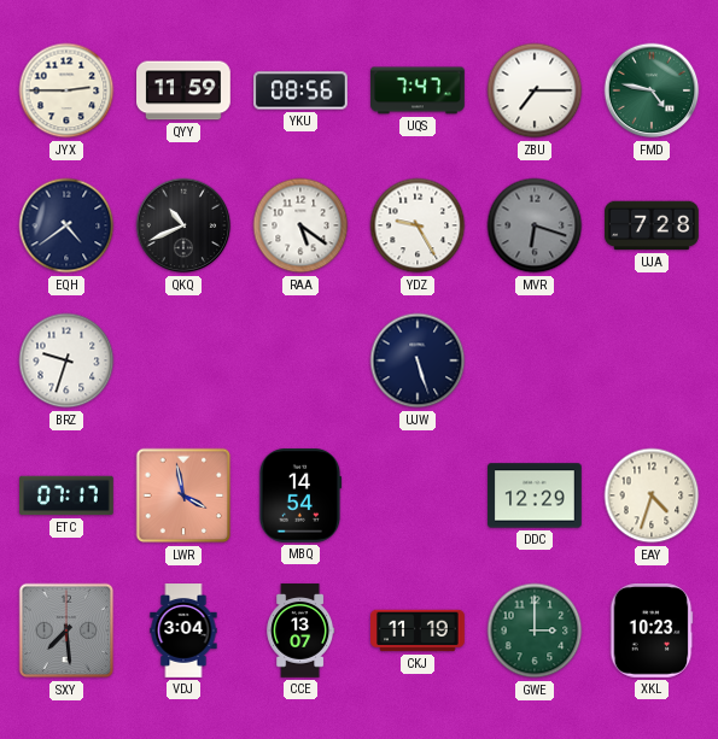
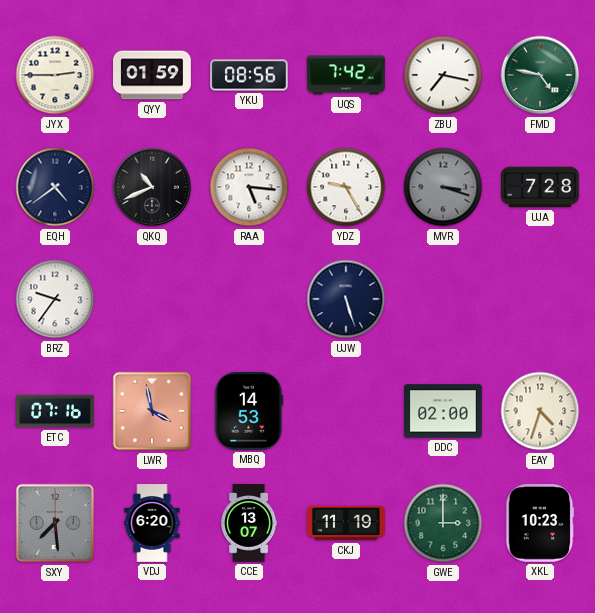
QYY: 11:59 -> 01:59
UQS: 7:47 -> 7:42
ZBU: 7:15 -> 7:17
RAA: 5:21 -> 5:16
MVR: 6:18 -> 3:18
BRZ: 9:33 -> 9:36
ETC: 07:17 -> 07:16
MBQ: 14:54 -> 14:53
DDC: 12:29 -> 02:00
VDJ: 3:04 -> 6:20
